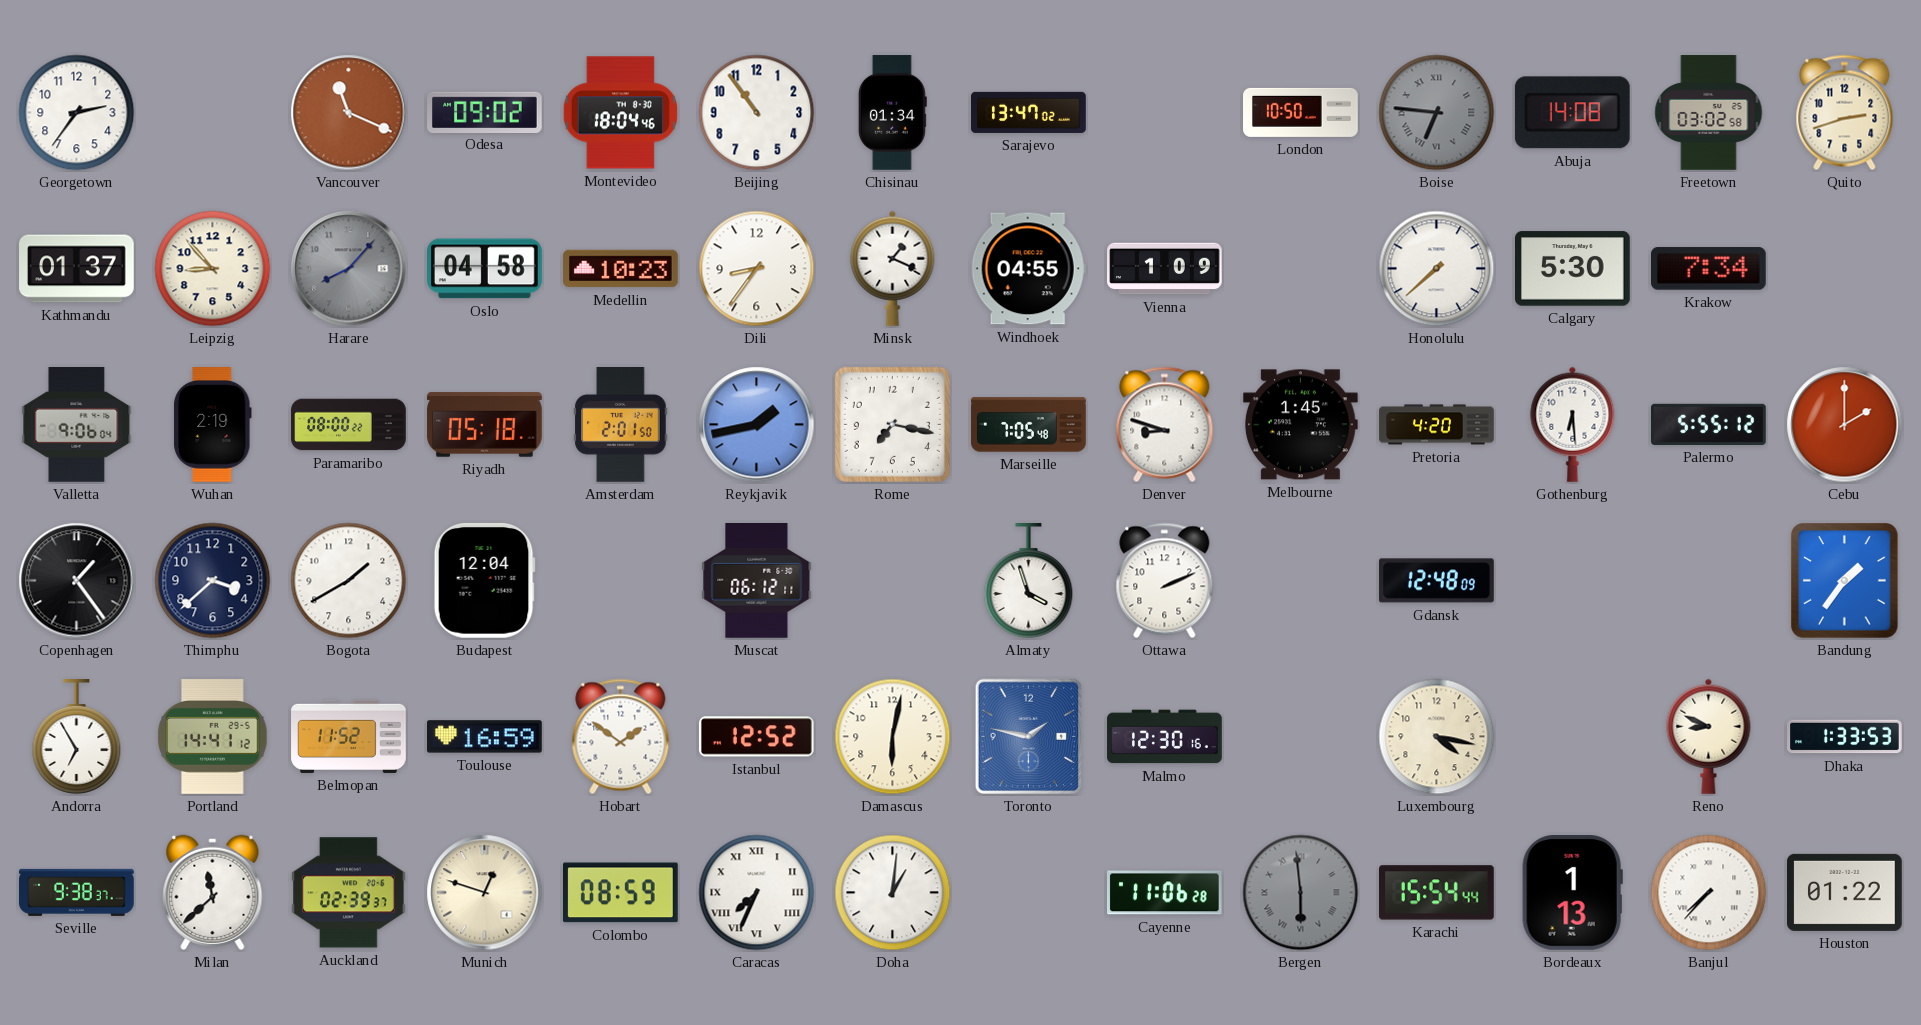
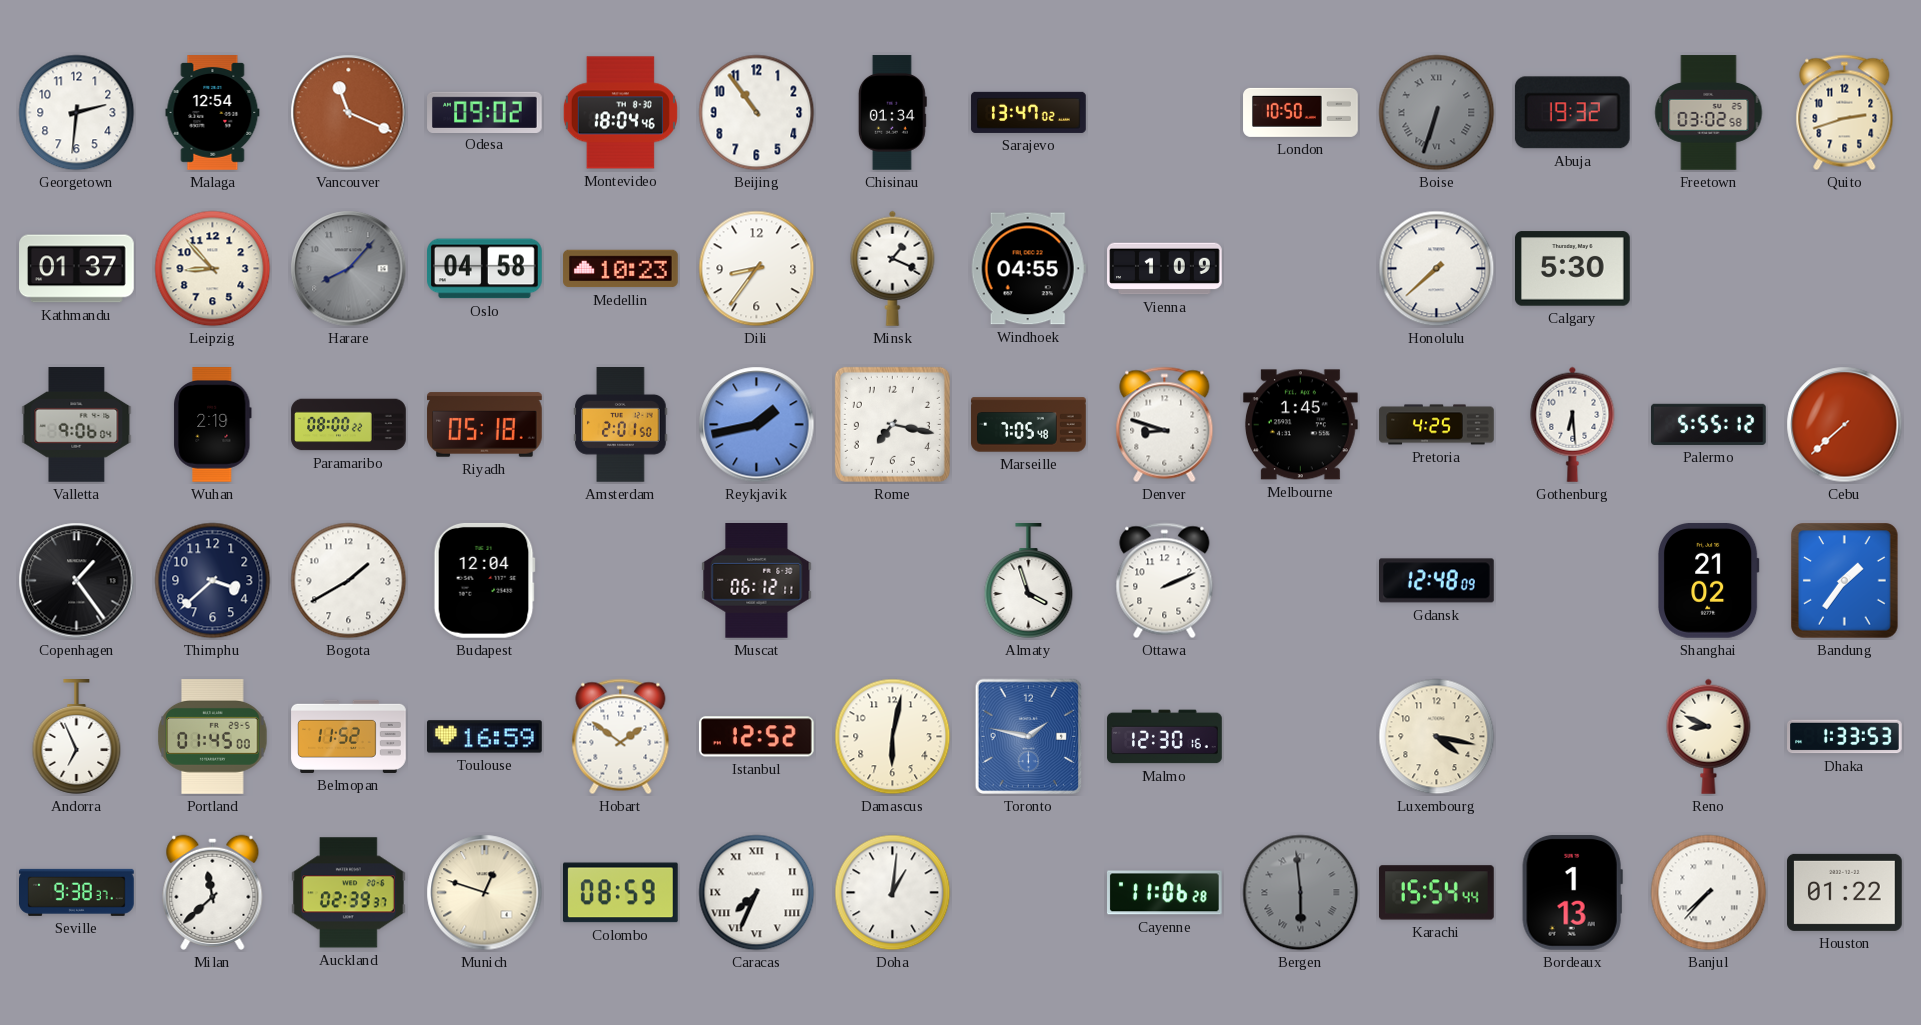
Georgetown: 2:36 -> 2:31
Malaga: none -> 12:54
Boise: 6:46 -> 6:33
Abuja: 14:08 -> 19:32
Krakow: 7:34 -> none
Pretoria: 4:20 -> 4:25
Cebu: 2:00 -> 7:38
Shanghai: none -> 21:02
Andorra: 6:55 -> 6:56
Portland: 14:41 -> 01:45
